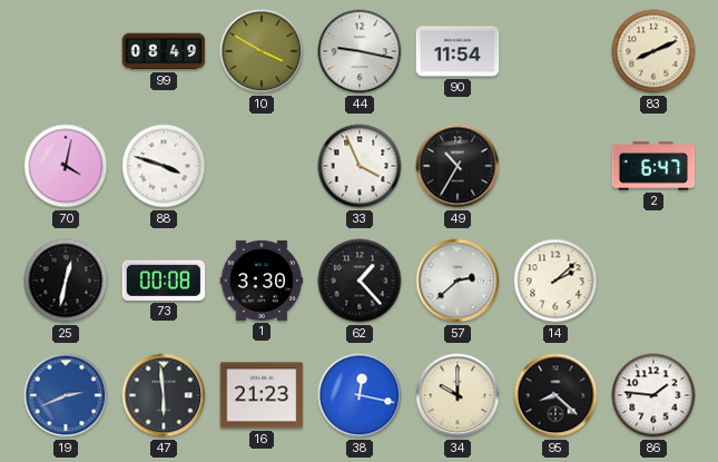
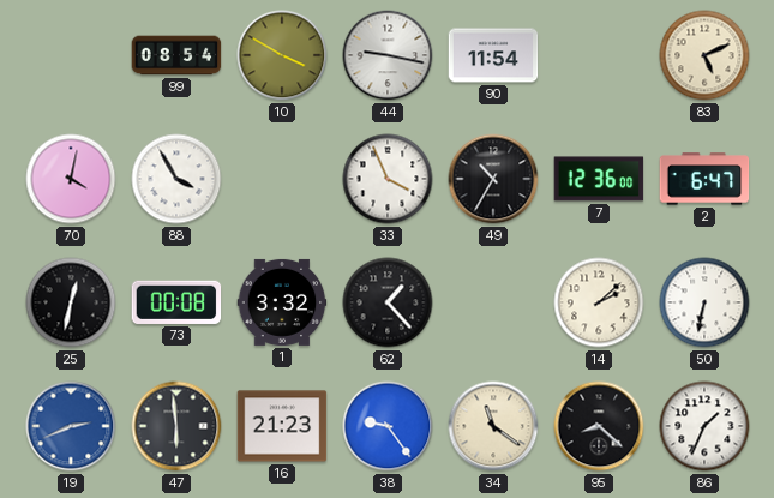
99: 08:49 -> 08:54
83: 8:11 -> 5:11
88: 3:48 -> 3:55
7: none -> 12:36
1: 3:30 -> 3:32
57: 2:38 -> none
50: none -> 6:32
38: 12:17 -> 9:24
34: 10:00 -> 11:21
86: 1:46 -> 1:34
